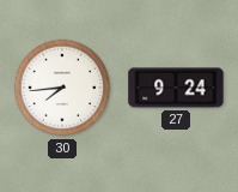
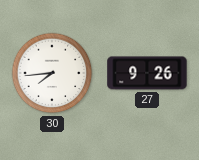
27: 9:24 -> 9:26
